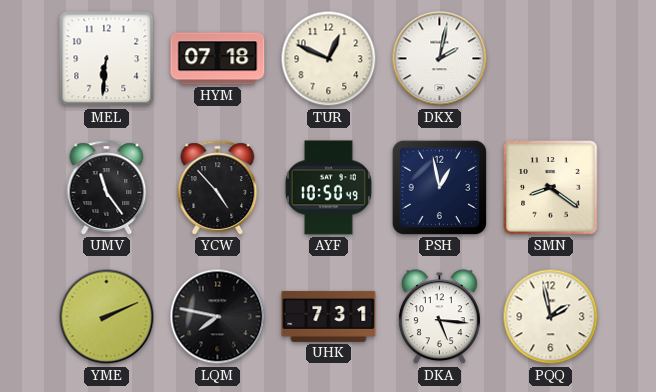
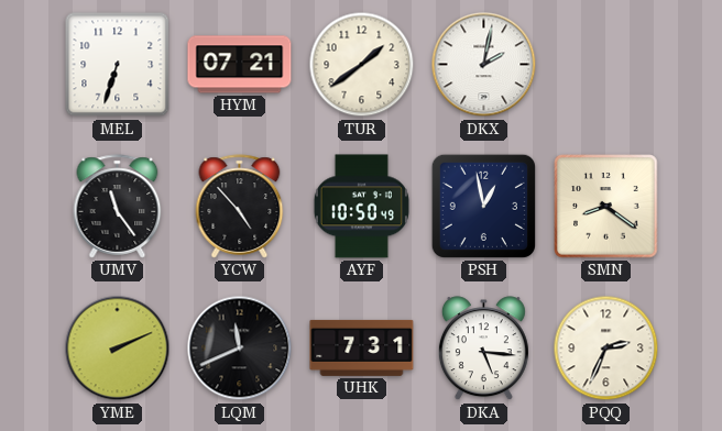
MEL: 6:31 -> 6:33
HYM: 07:18 -> 07:21
TUR: 12:49 -> 1:39
LQM: 7:47 -> 11:41
PQQ: 1:58 -> 2:34
